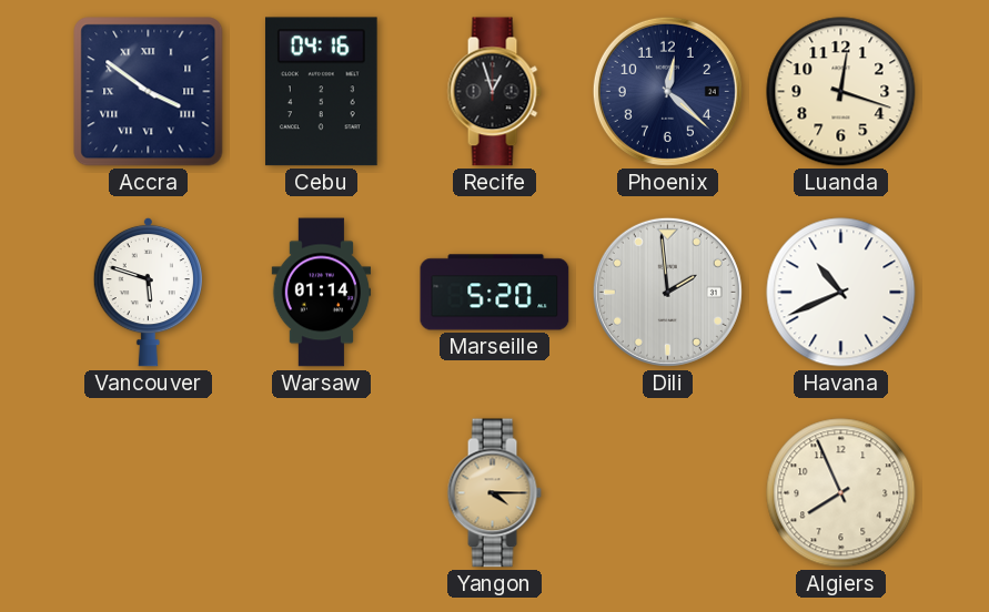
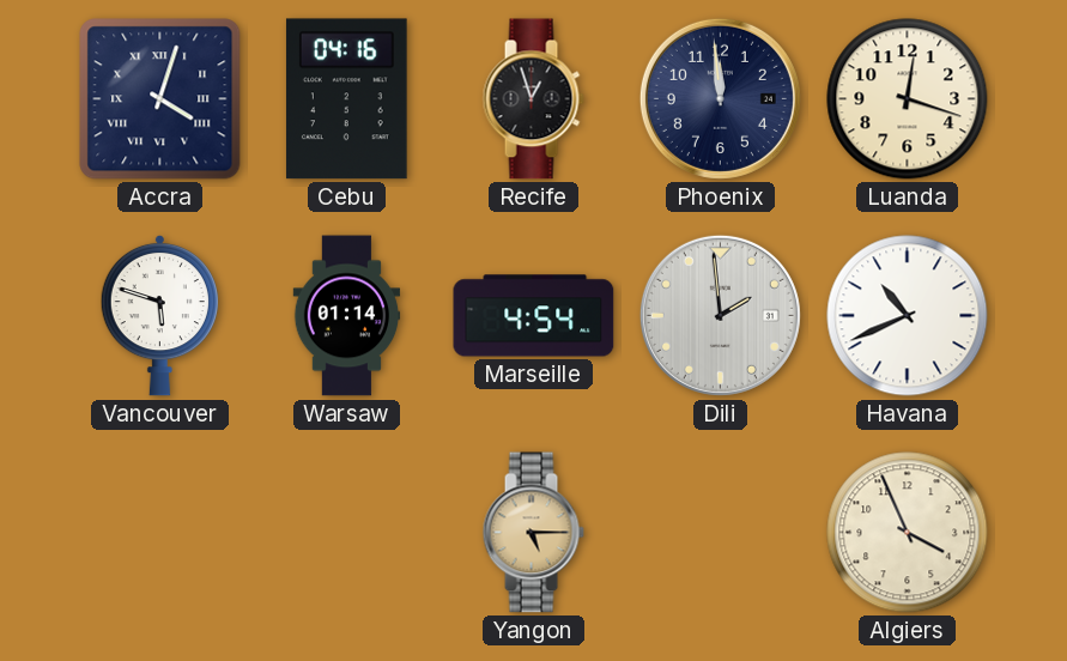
Accra: 3:51 -> 4:03
Phoenix: 12:22 -> 11:59
Marseille: 5:20 -> 4:54
Yangon: 4:15 -> 5:15
Algiers: 7:56 -> 3:56
